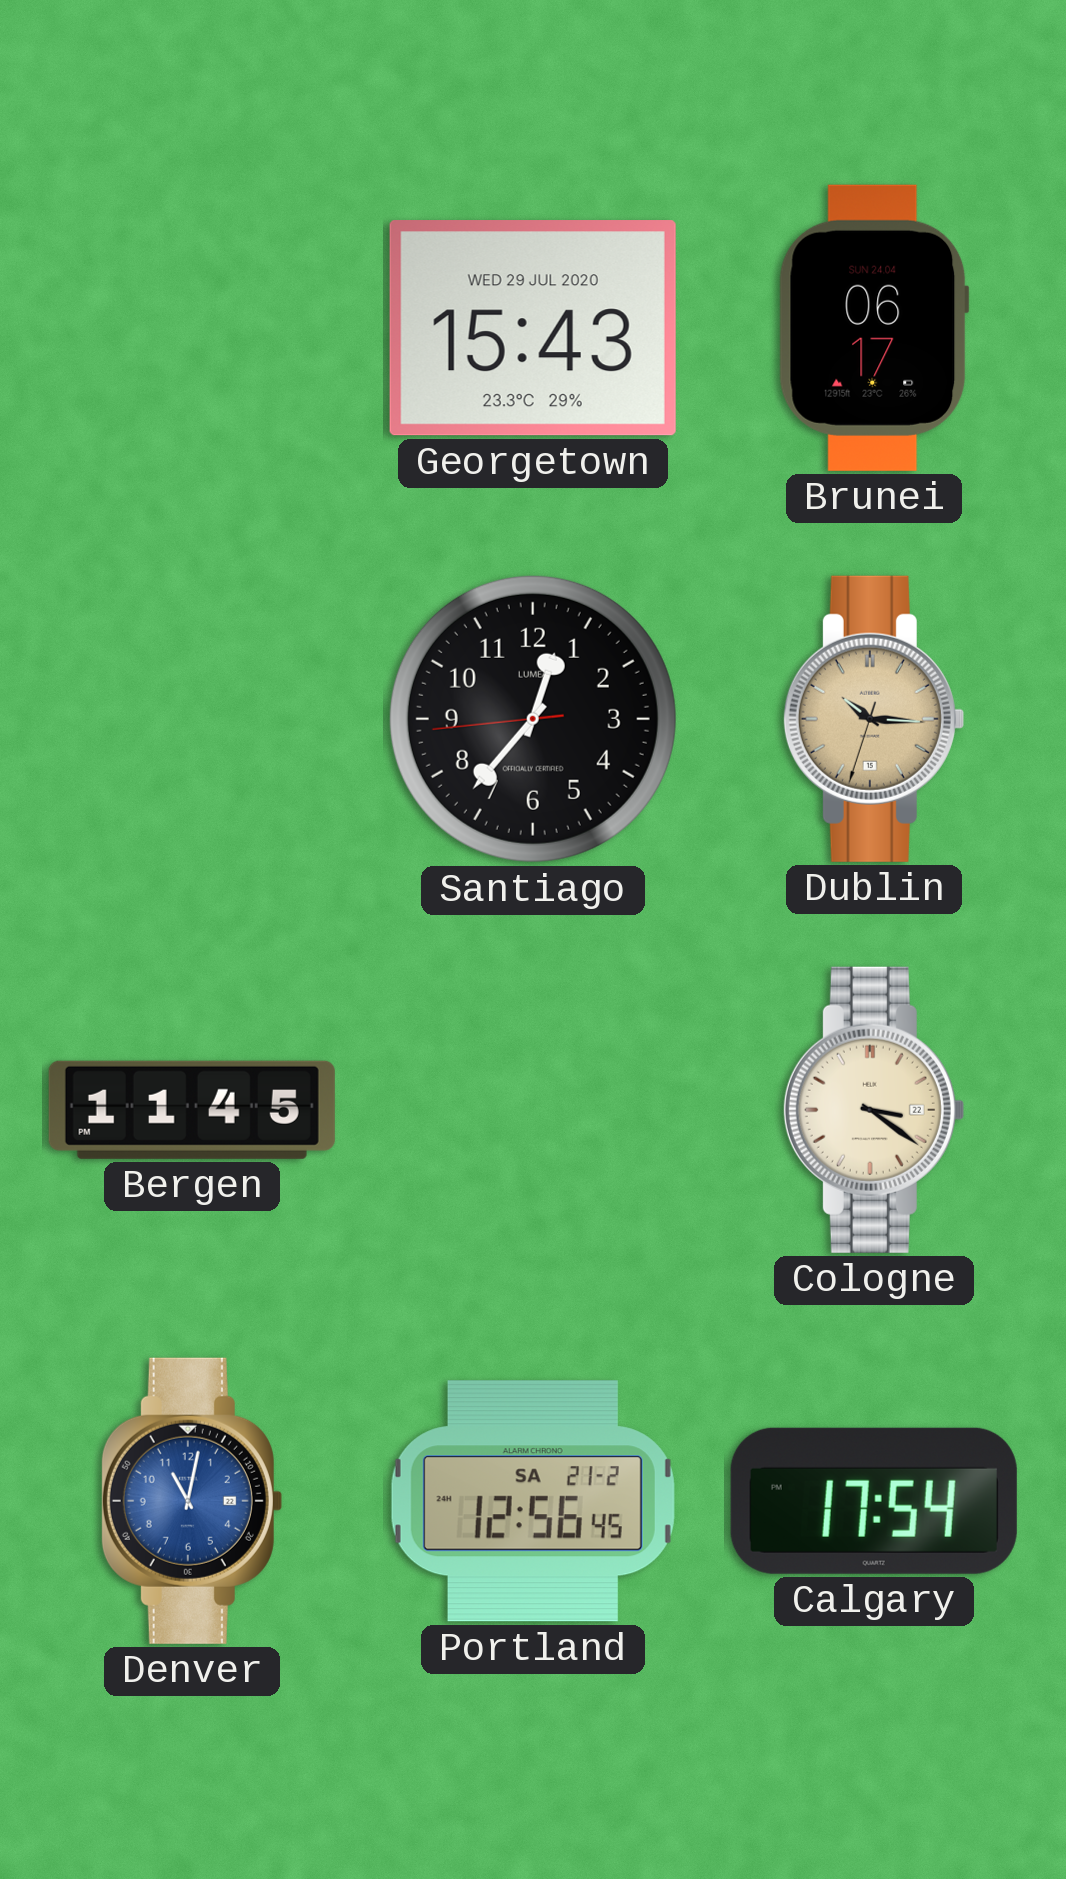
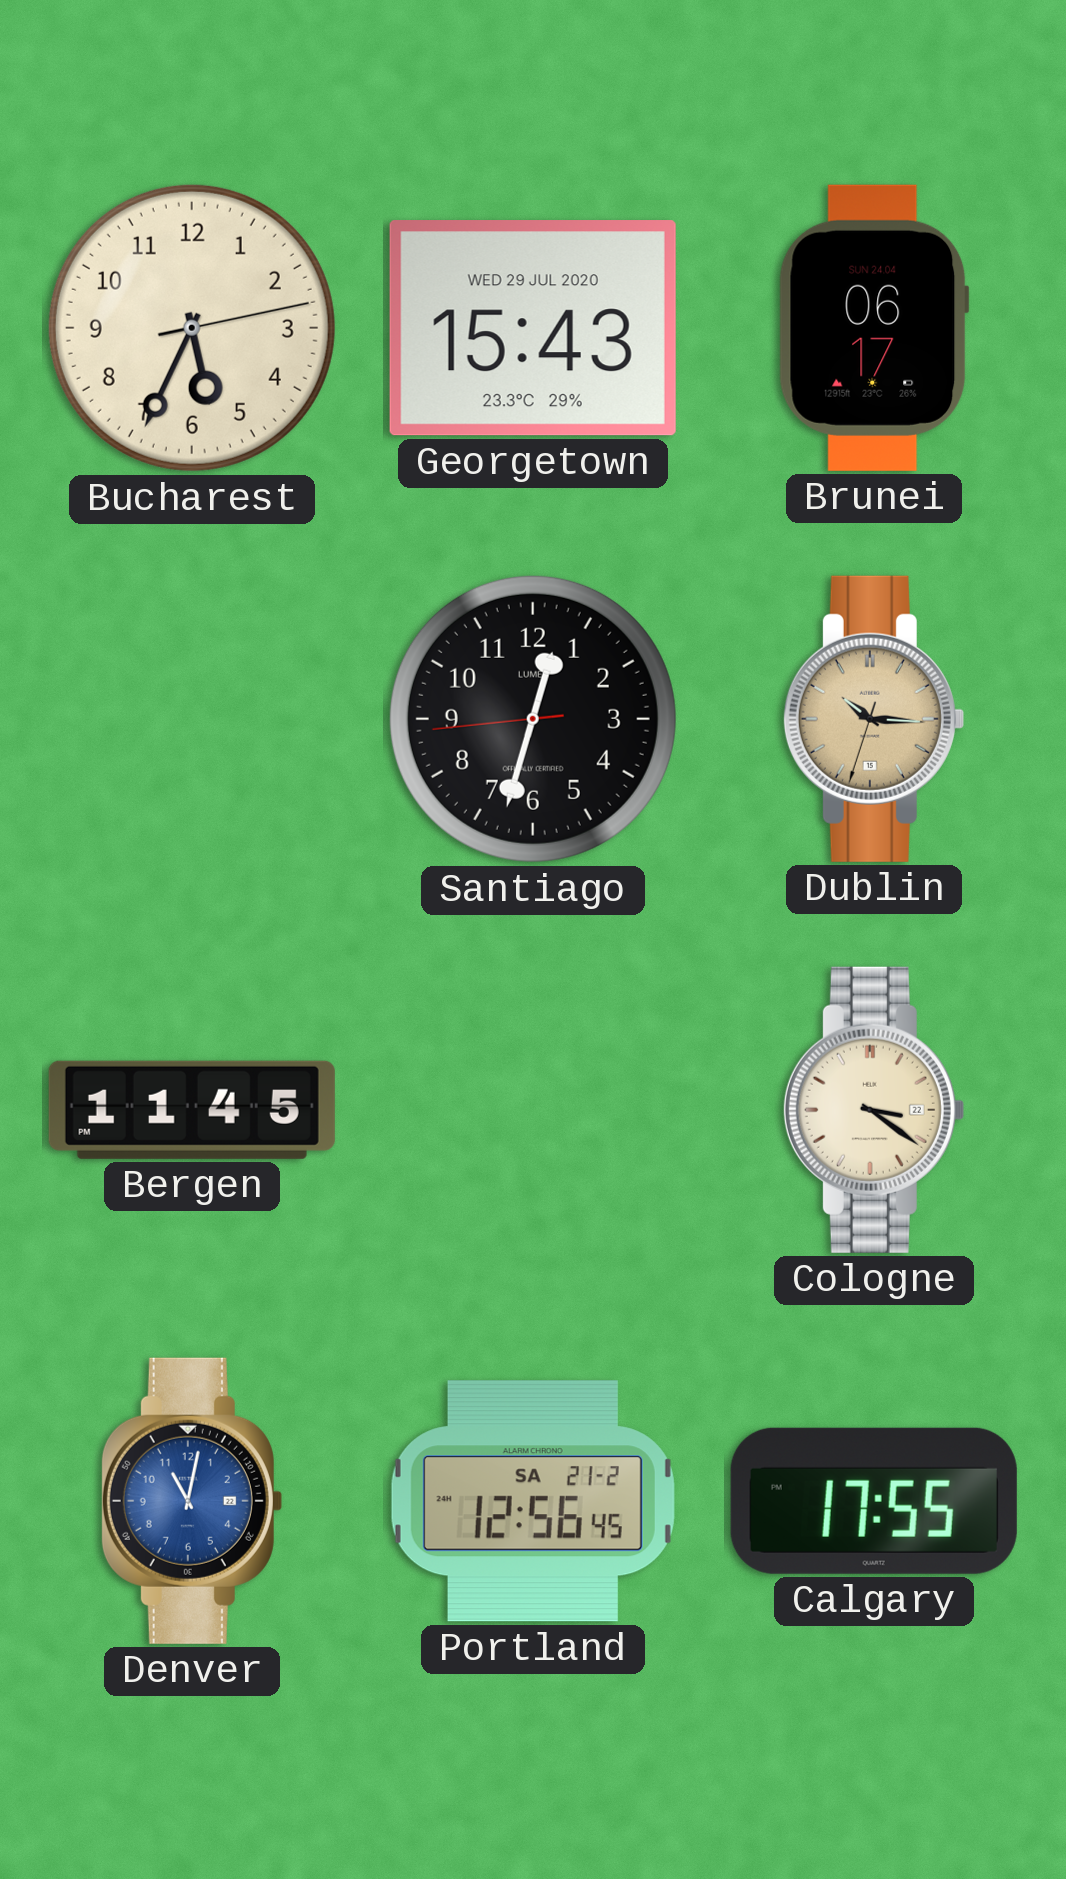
Bucharest: none -> 5:34
Santiago: 12:36 -> 12:32
Calgary: 17:54 -> 17:55
